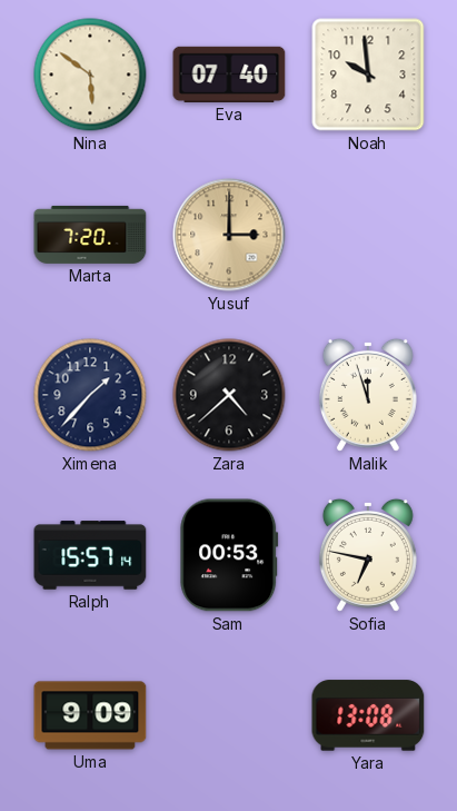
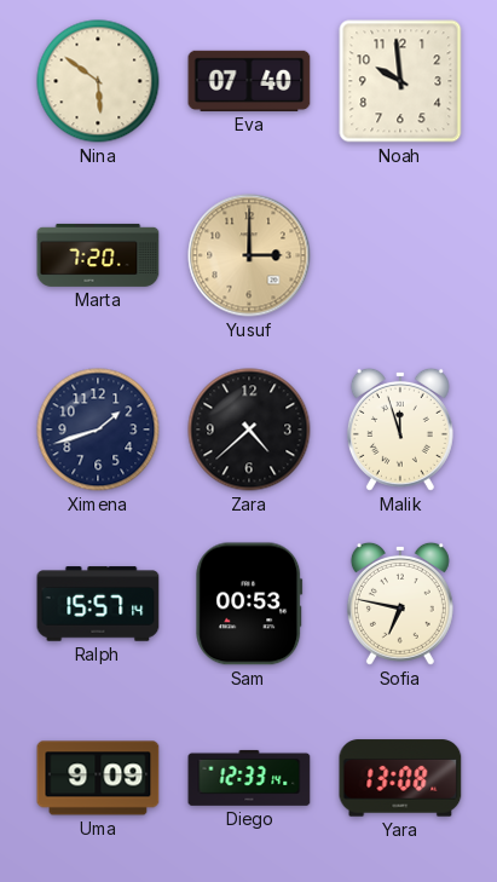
Ximena: 1:37 -> 1:42
Diego: none -> 12:33
